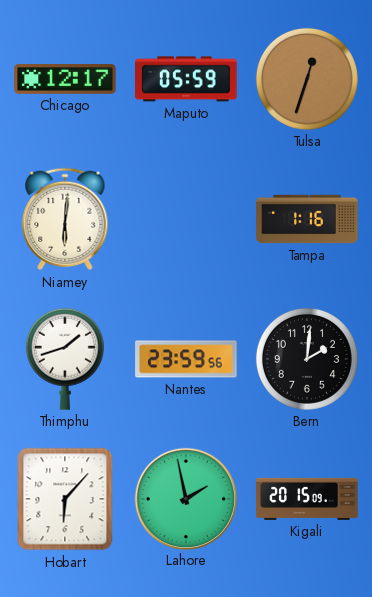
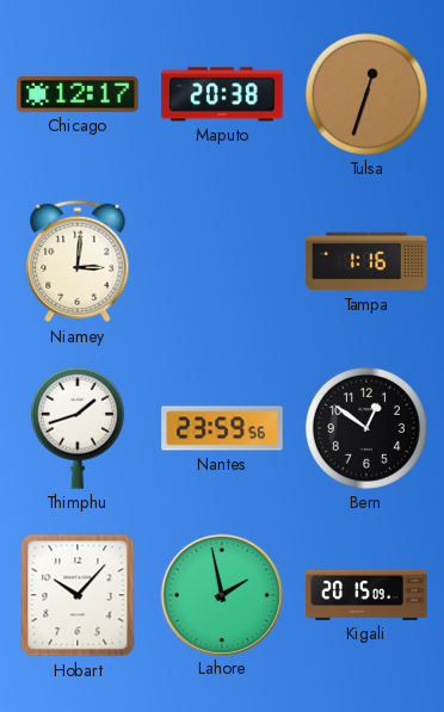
Maputo: 05:59 -> 20:38
Niamey: 6:01 -> 3:01
Bern: 2:01 -> 12:51
Hobart: 6:07 -> 10:07
